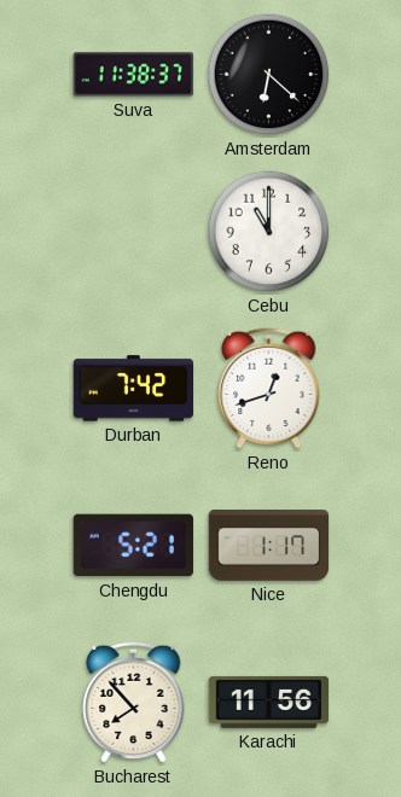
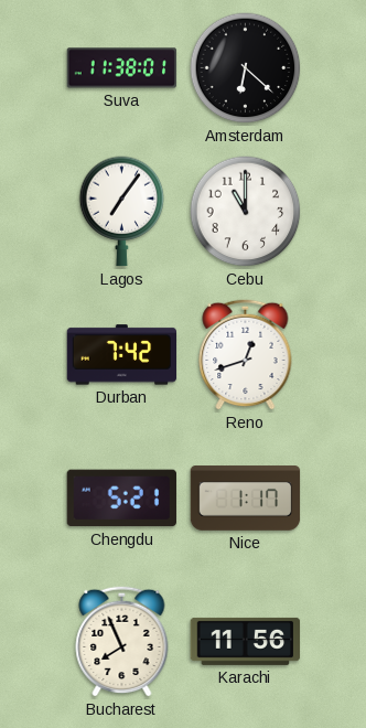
Suva: 11:38:37 -> 11:38:01
Lagos: none -> 7:06
Bucharest: 7:53 -> 7:56
